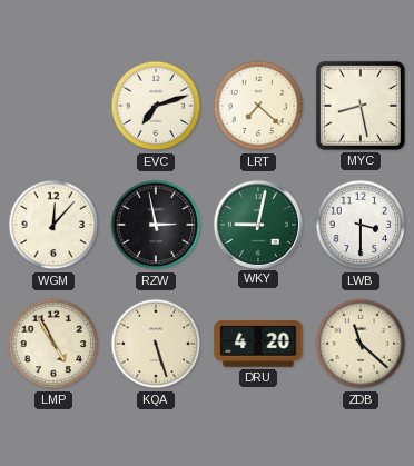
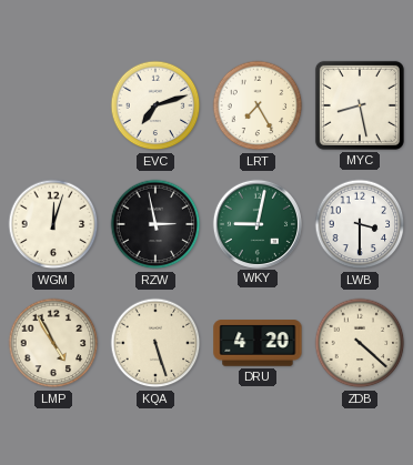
LRT: 7:22 -> 7:25
WGM: 12:07 -> 12:03
ZDB: 11:22 -> 4:22
